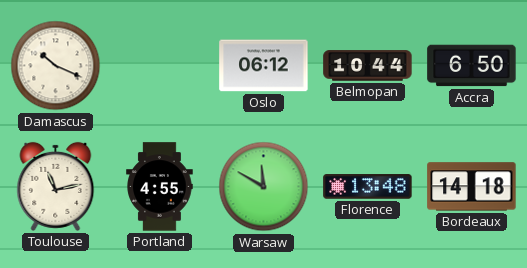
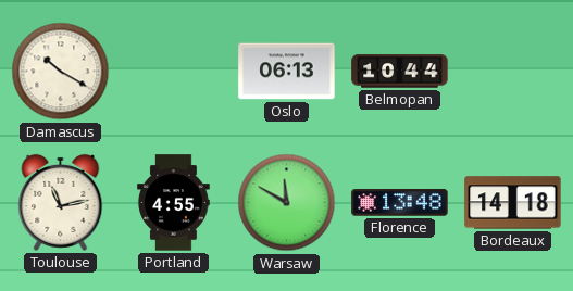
Damascus: 10:19 -> 10:20
Oslo: 06:12 -> 06:13
Accra: 6:50 -> none
